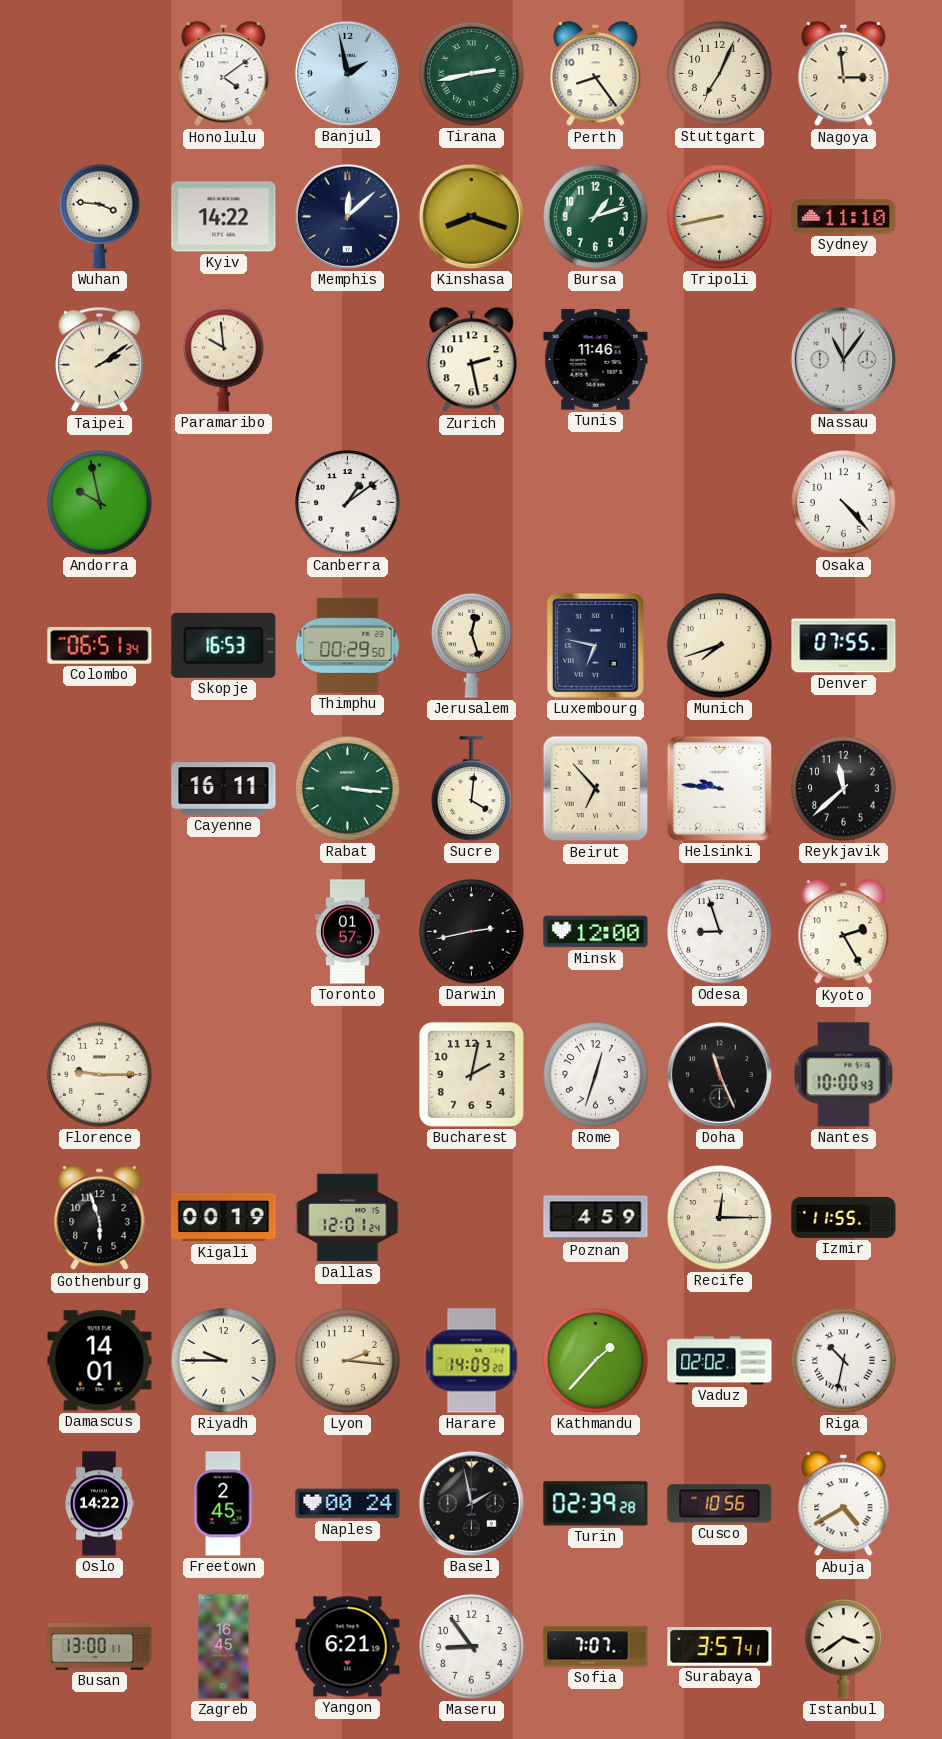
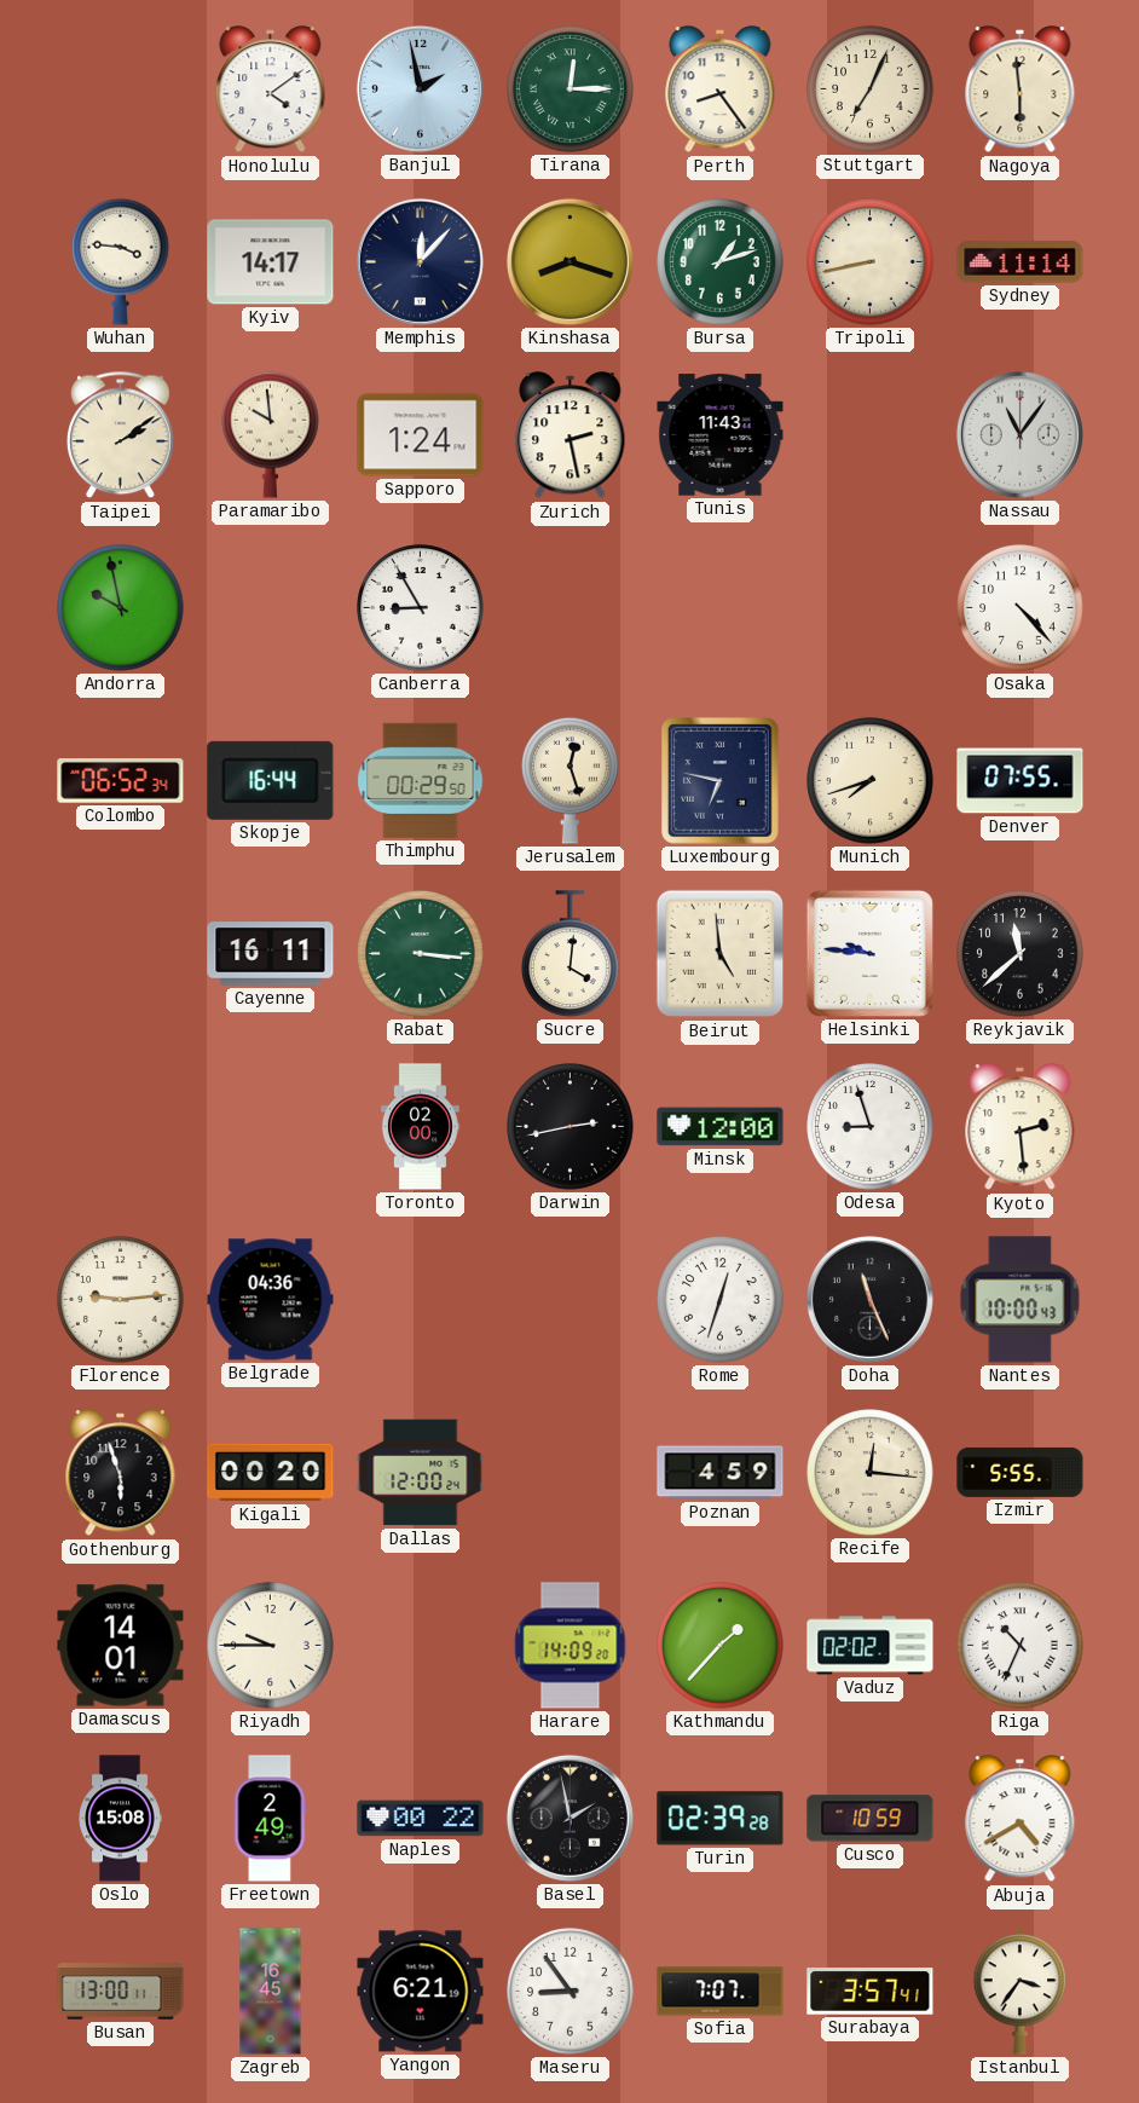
Tirana: 2:43 -> 12:15
Nagoya: 2:59 -> 5:59
Kyiv: 14:22 -> 14:17
Memphis: 12:08 -> 12:07
Sydney: 11:10 -> 11:14
Sapporo: none -> 1:24
Tunis: 11:46 -> 11:43
Canberra: 1:09 -> 8:55
Colombo: 06:51 -> 06:52
Skopje: 16:53 -> 16:44
Beirut: 6:53 -> 4:59
Toronto: 01:57 -> 02:00
Kyoto: 2:25 -> 2:29
Florence: 9:15 -> 9:14
Belgrade: none -> 04:36
Bucharest: 2:02 -> none
Kigali: 00:19 -> 00:20
Dallas: 12:01 -> 12:00
Recife: 12:15 -> 12:16
Izmir: 11:55 -> 5:55
Lyon: 2:16 -> none
Riga: 10:32 -> 10:34
Oslo: 14:22 -> 15:08
Freetown: 2:45 -> 2:49
Naples: 00:24 -> 00:22
Cusco: 10:56 -> 10:59
Istanbul: 3:39 -> 3:36
